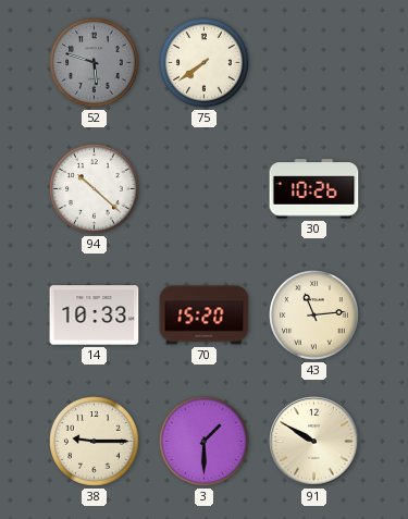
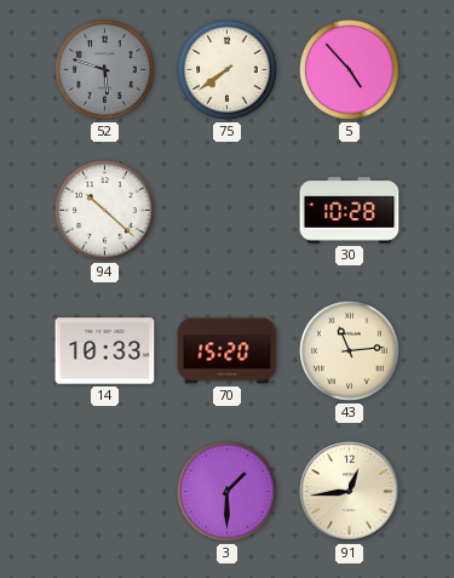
5: none -> 4:53
30: 10:26 -> 10:28
38: 9:15 -> none
91: 9:50 -> 12:44
